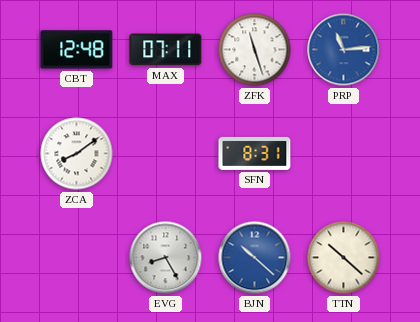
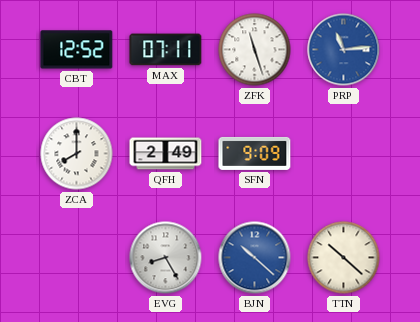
CBT: 12:48 -> 12:52
ZCA: 8:09 -> 8:00
QFH: none -> 2:49
SFN: 8:31 -> 9:09
